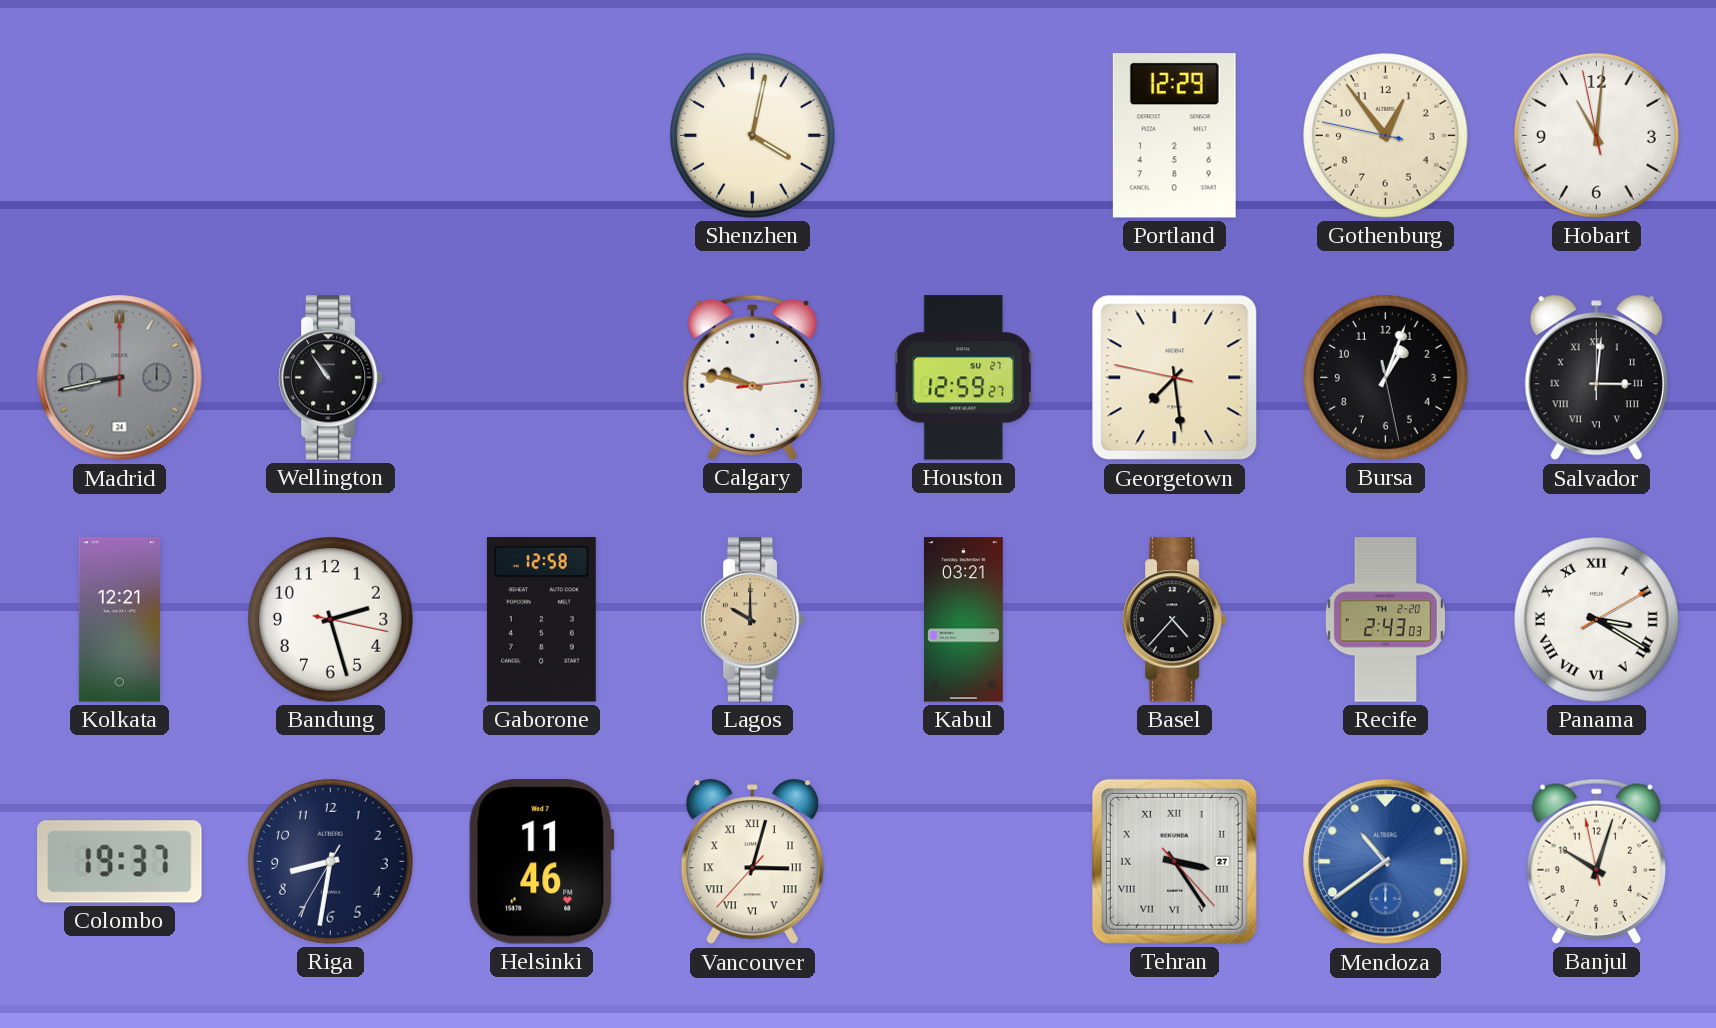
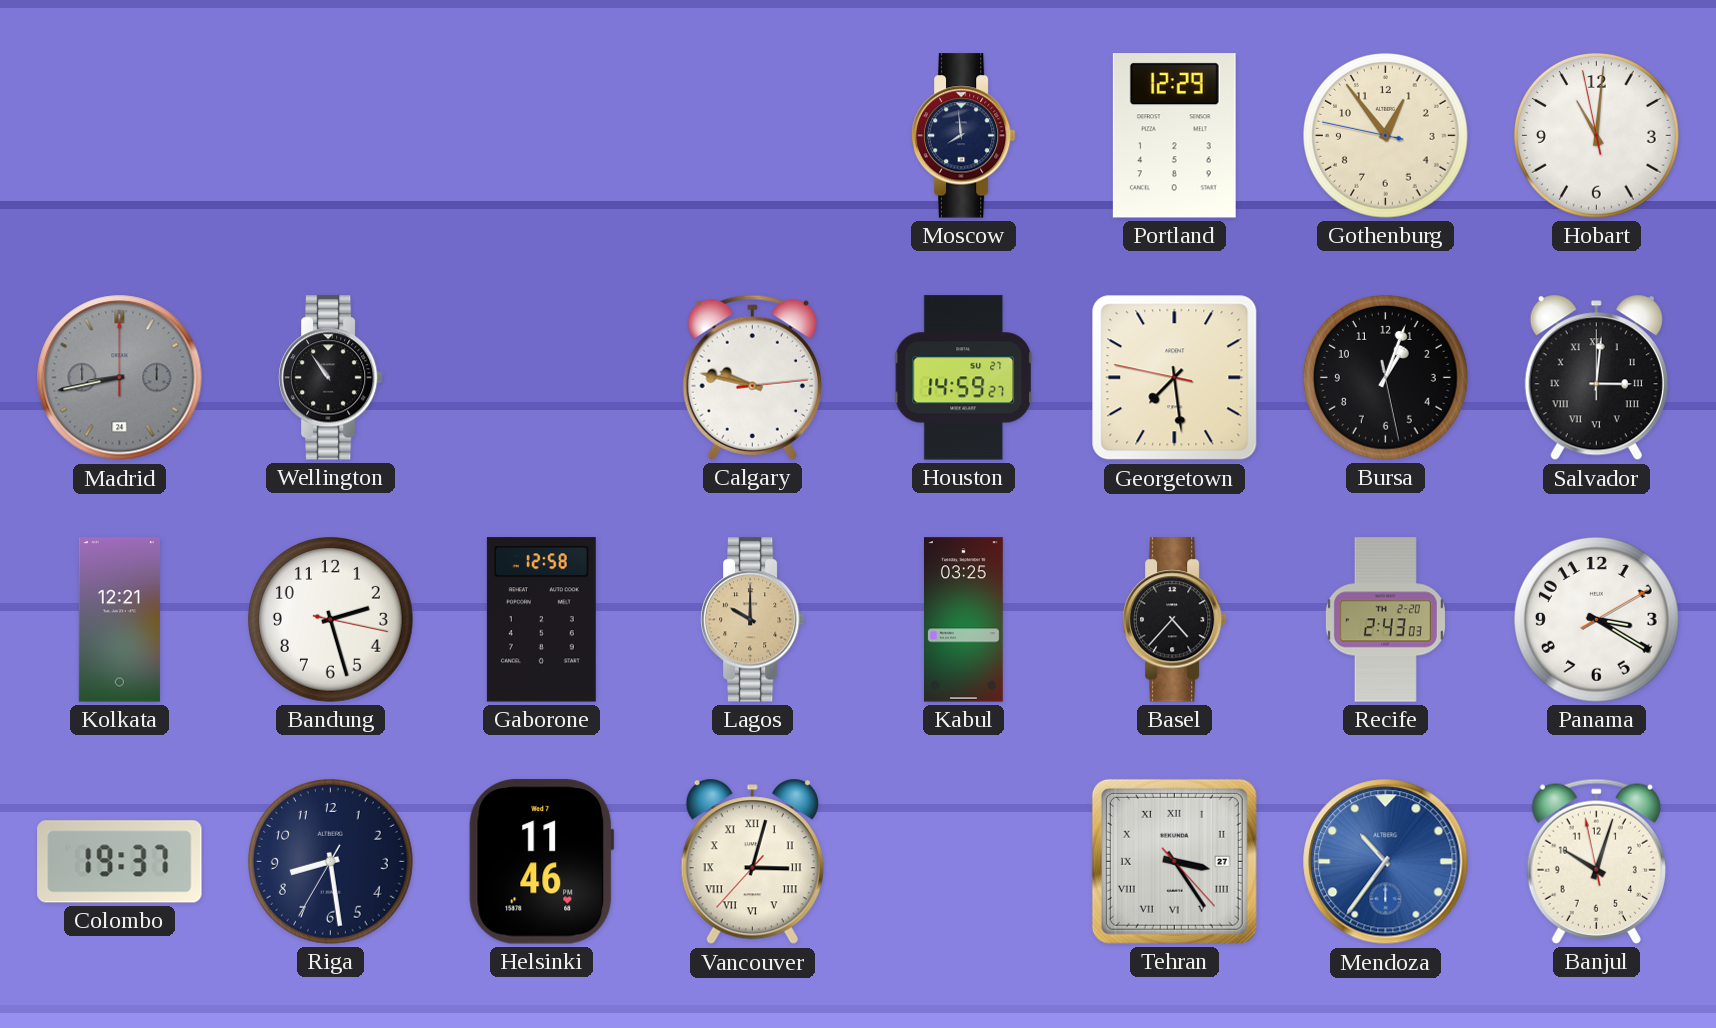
Shenzhen: 4:02 -> none
Moscow: none -> 7:59
Houston: 12:59 -> 14:59
Kabul: 03:21 -> 03:25
Panama numerals: Roman -> Arabic
Riga: 8:31 -> 8:28
Mendoza: 10:39 -> 10:36
